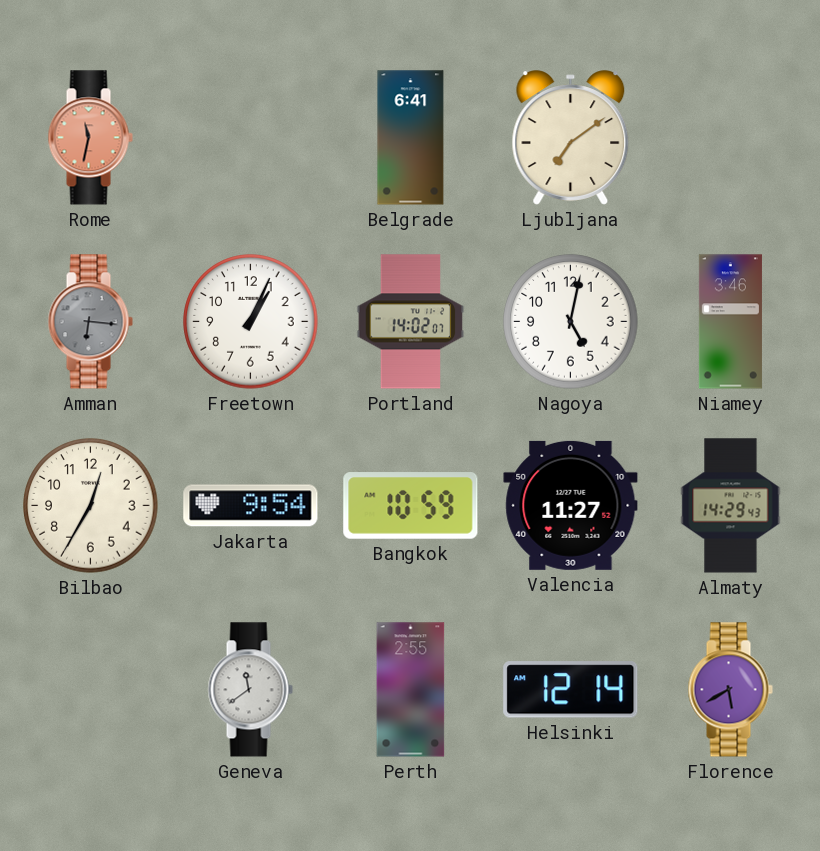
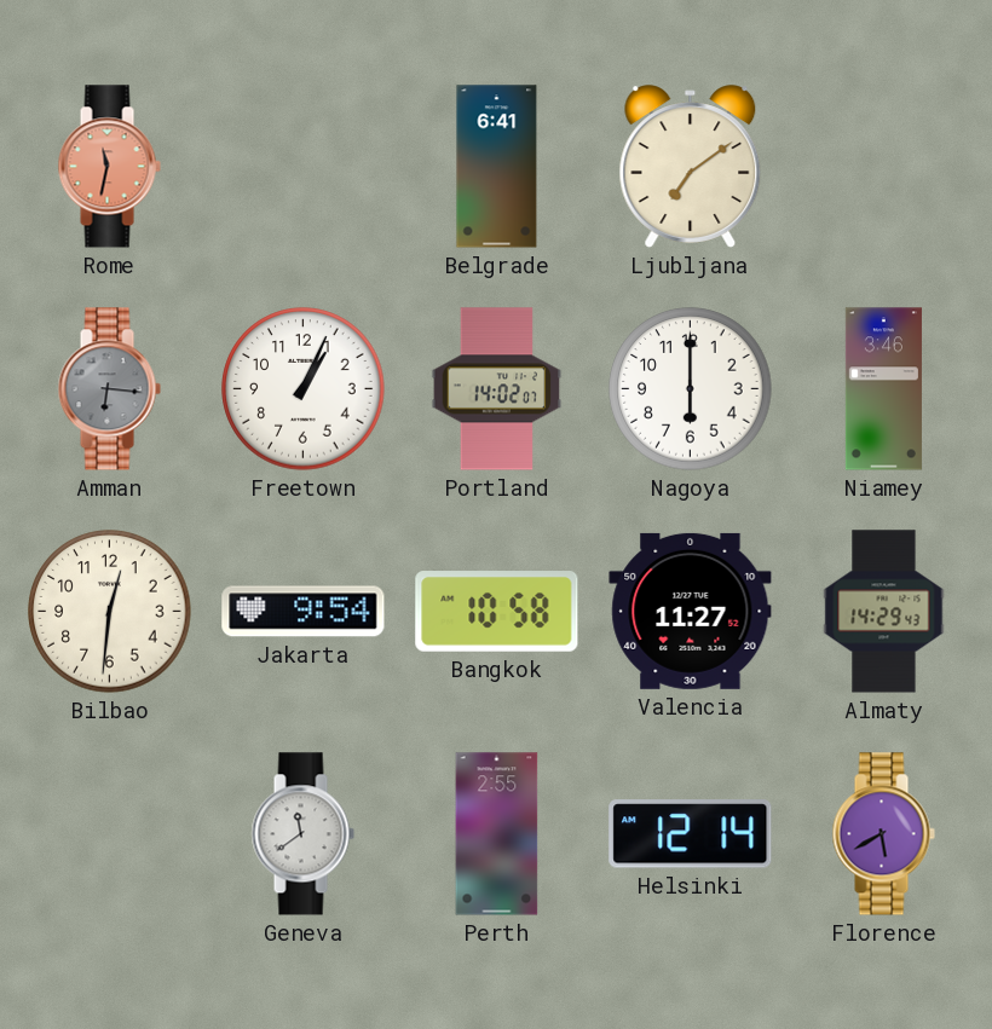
Nagoya: 5:02 -> 6:00
Bilbao: 12:35 -> 12:31
Bangkok: 10:59 -> 10:58
